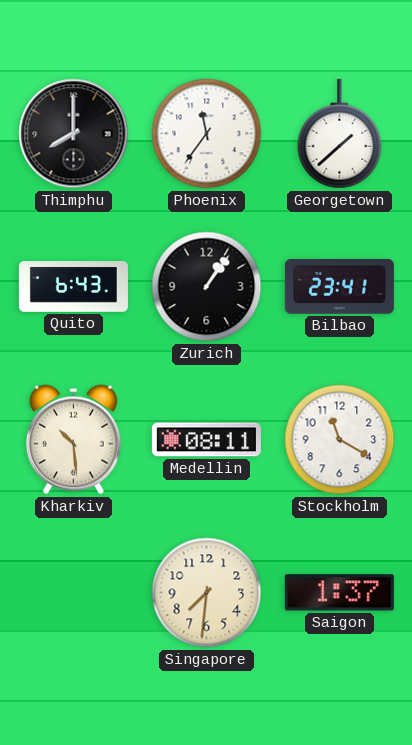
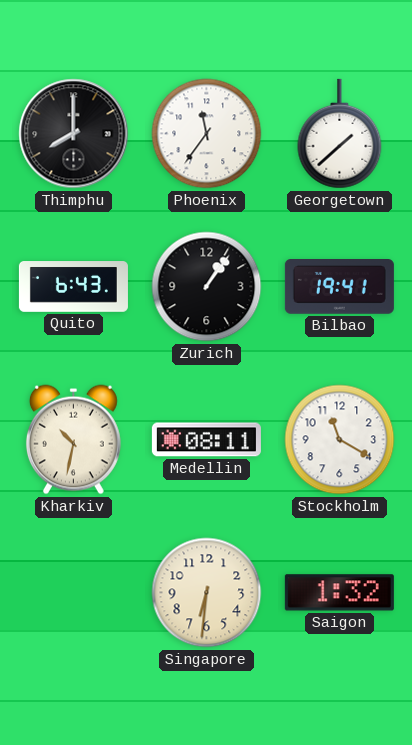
Bilbao: 23:41 -> 19:41
Kharkiv: 10:29 -> 10:32
Singapore: 7:31 -> 6:31
Saigon: 1:37 -> 1:32
